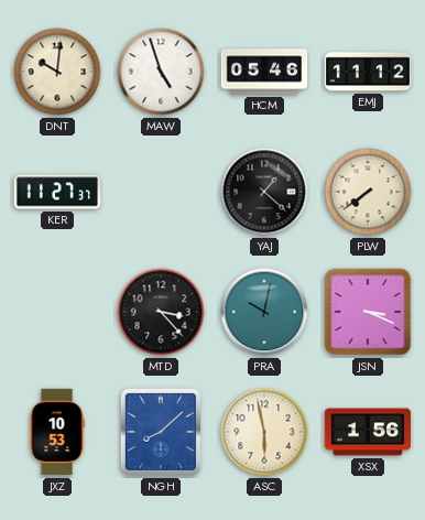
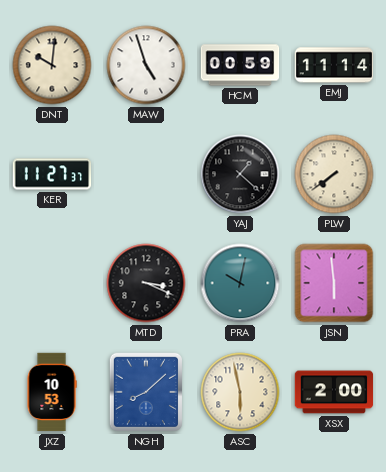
HCM: 05:46 -> 00:59
EMJ: 11:12 -> 11:14
MTD: 3:23 -> 3:19
JSN: 3:19 -> 5:59
XSX: 1:56 -> 2:00
